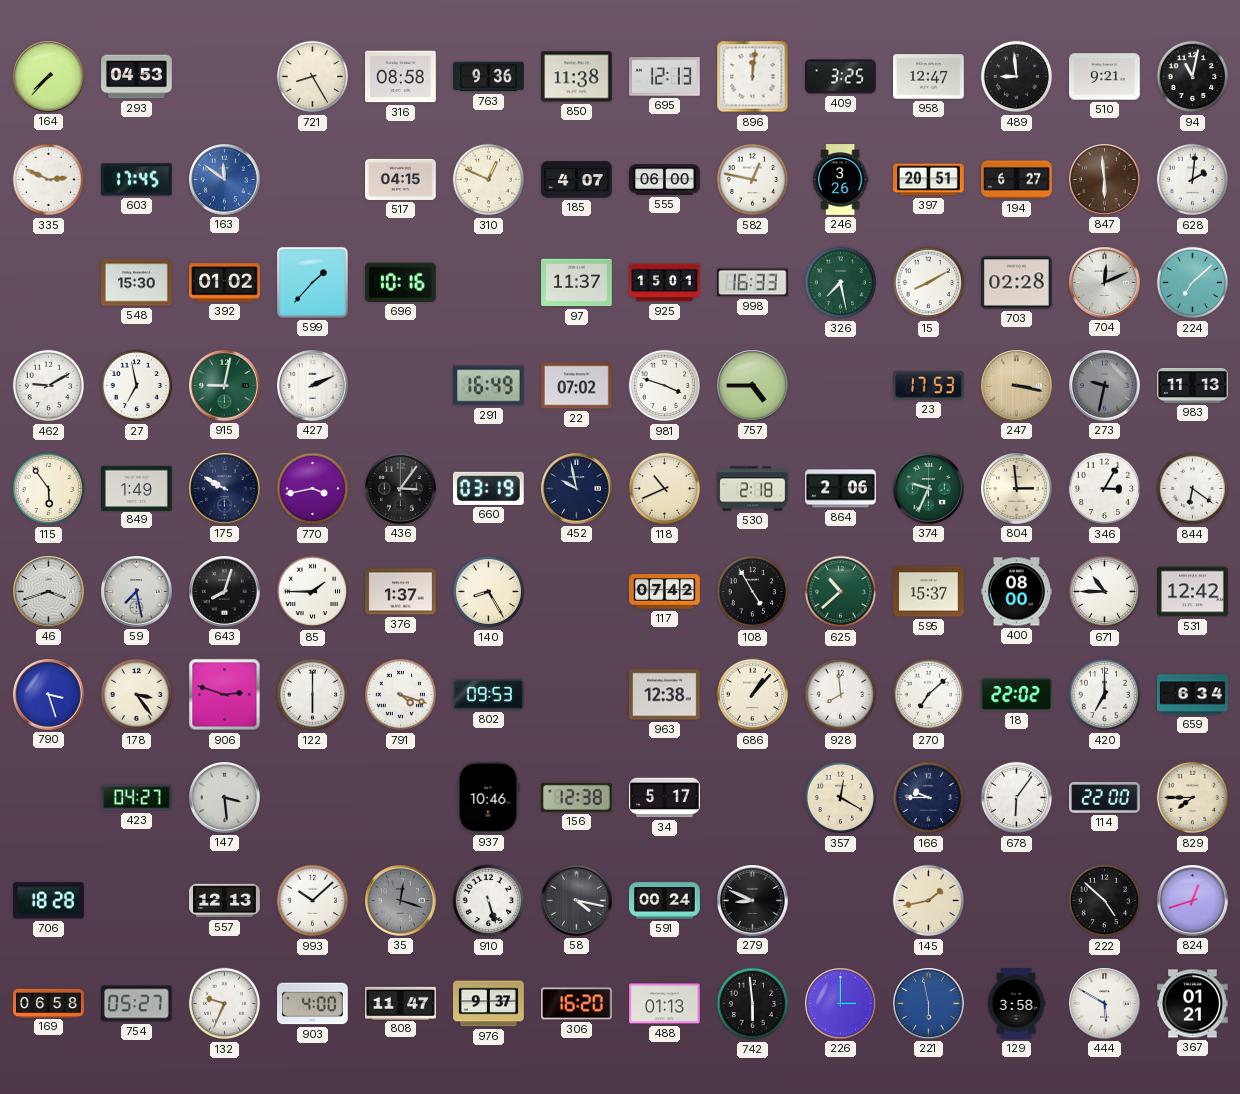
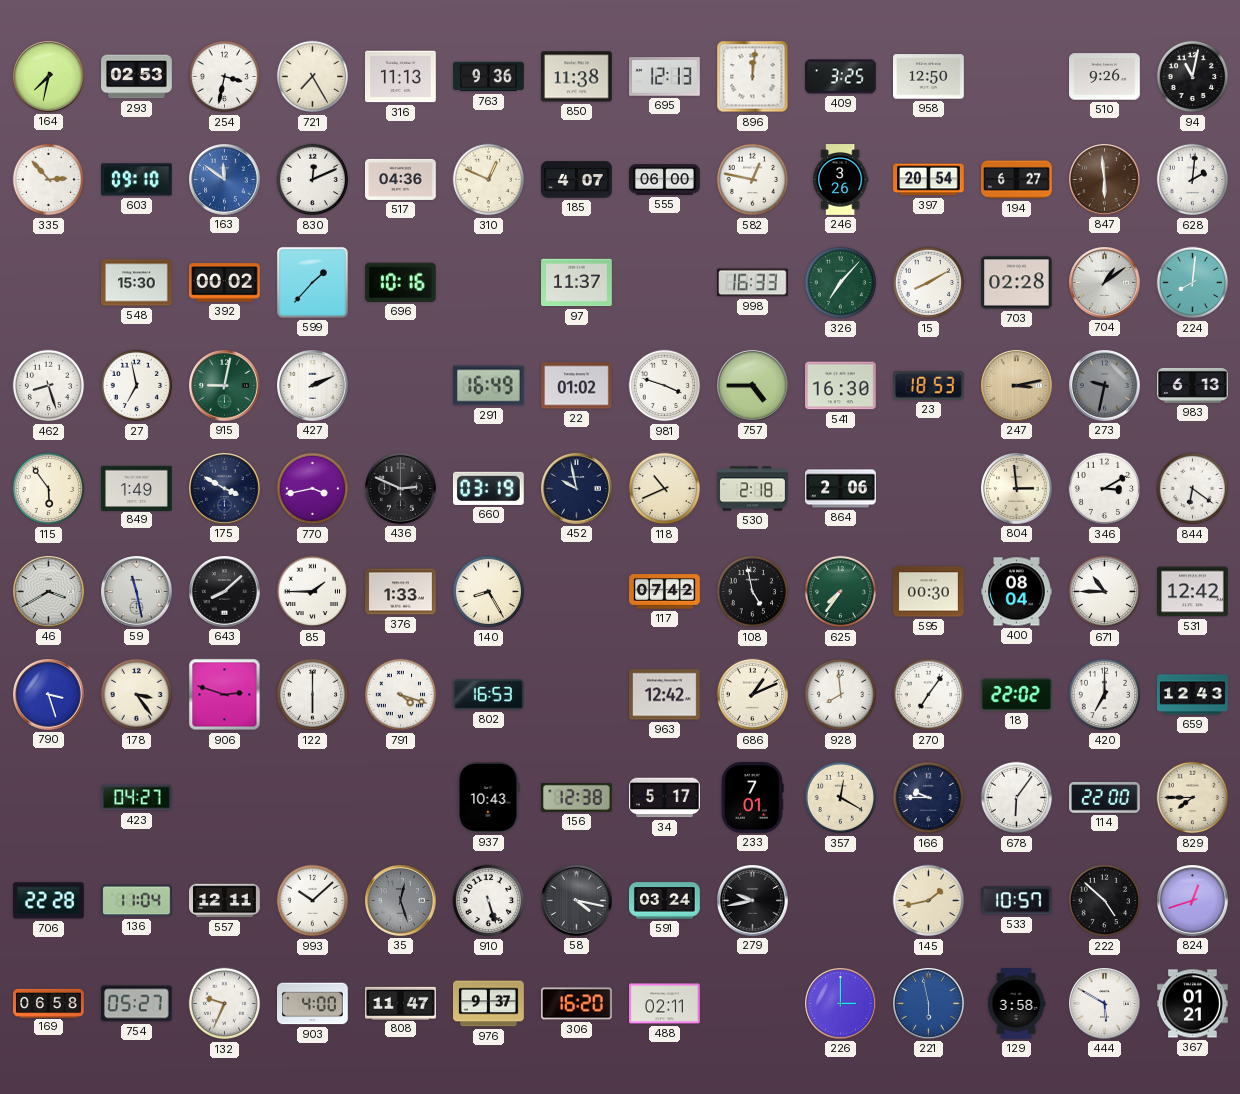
164: 7:37 -> 7:32
293: 04:53 -> 02:53
254: none -> 3:32
721: 8:25 -> 7:25
316: 08:58 -> 11:13
958: 12:47 -> 12:50
489: 8:59 -> none
510: 9:21 -> 9:26
335: 2:49 -> 2:53
603: 17:45 -> 09:10
830: none -> 12:11
517: 04:15 -> 04:36
397: 20:51 -> 20:54
392: 01:02 -> 00:02
925: 15:01 -> none
326: 7:28 -> 7:07
704: 12:11 -> 1:09
224: 7:08 -> 8:01
462: 9:10 -> 8:27
22: 07:02 -> 01:02
541: none -> 16:30
23: 17:53 -> 18:53
247: 3:17 -> 3:13
983: 11:13 -> 6:13
175: 9:50 -> 3:50
436: 3:06 -> 2:49
374: 9:34 -> none
346: 3:05 -> 3:10
46: 3:42 -> 3:40
59: 7:28 -> 11:28
643: 8:03 -> 8:08
376: 1:37 -> 1:33
108: 4:55 -> 4:58
625: 10:38 -> 7:36
595: 15:37 -> 00:30
400: 08:00 -> 08:04
802: 09:53 -> 16:53
963: 12:38 -> 12:42
686: 1:07 -> 1:11
270: 7:08 -> 7:06
659: 6:34 -> 12:43
147: 3:29 -> none
937: 10:46 -> 10:43
233: none -> 7:01
706: 18:28 -> 22:28
136: none -> 11:04
557: 12:13 -> 12:11
35: 12:18 -> 12:27
591: 00:24 -> 03:24
279: 8:49 -> 9:43
533: none -> 10:57
488: 01:13 -> 02:11
742: 5:59 -> none
